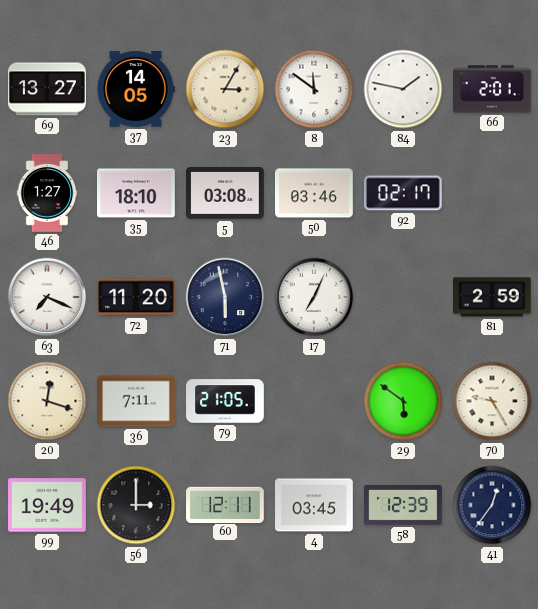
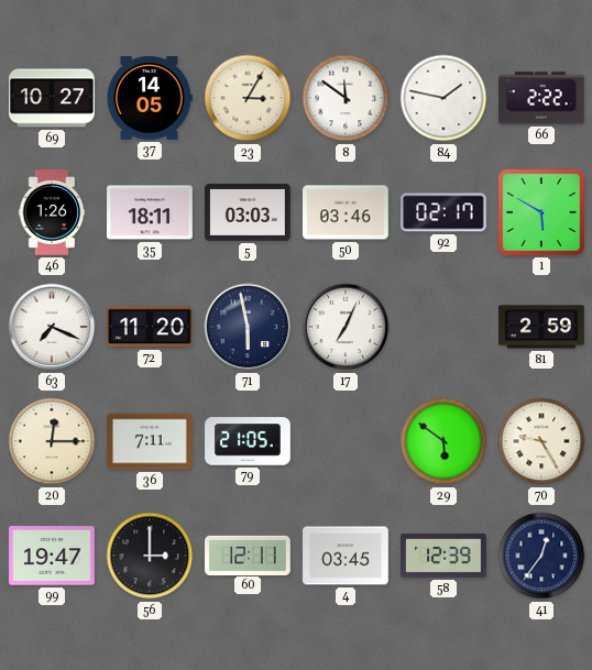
69: 13:27 -> 10:27
66: 2:01 -> 2:22
46: 1:27 -> 1:26
35: 18:10 -> 18:11
5: 03:08 -> 03:03
1: none -> 5:50
20: 12:18 -> 12:15
99: 19:49 -> 19:47
